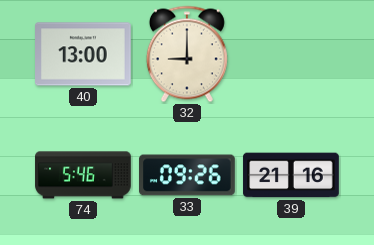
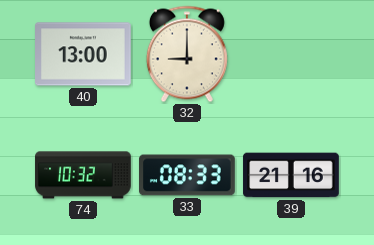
74: 5:46 -> 10:32
33: 09:26 -> 08:33
